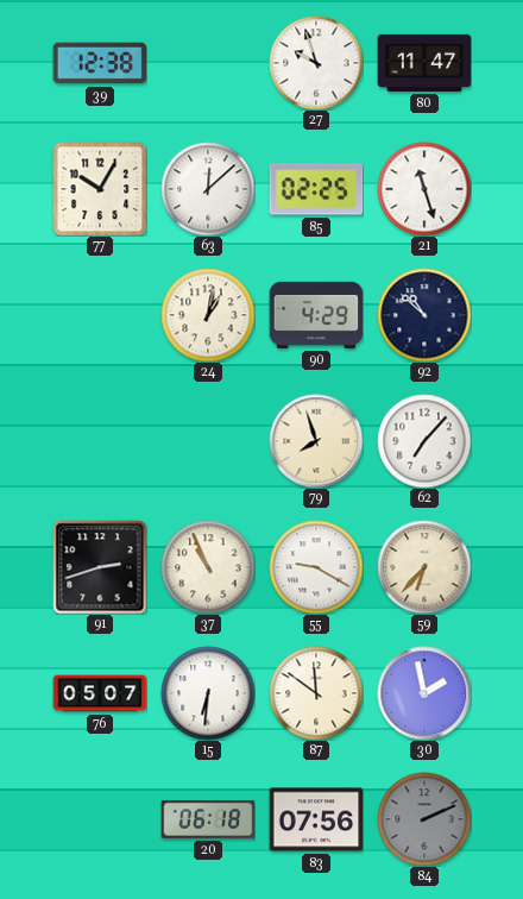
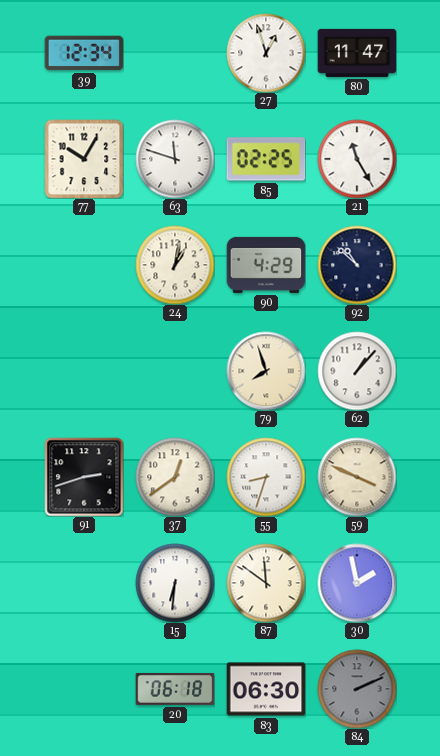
39: 12:38 -> 12:34
27: 9:57 -> 12:57
63: 12:08 -> 11:48
21: 11:27 -> 11:25
62: 7:07 -> 1:07
37: 10:56 -> 12:39
55: 9:20 -> 8:33
59: 6:37 -> 3:49
76: 05:07 -> none
83: 07:56 -> 06:30
